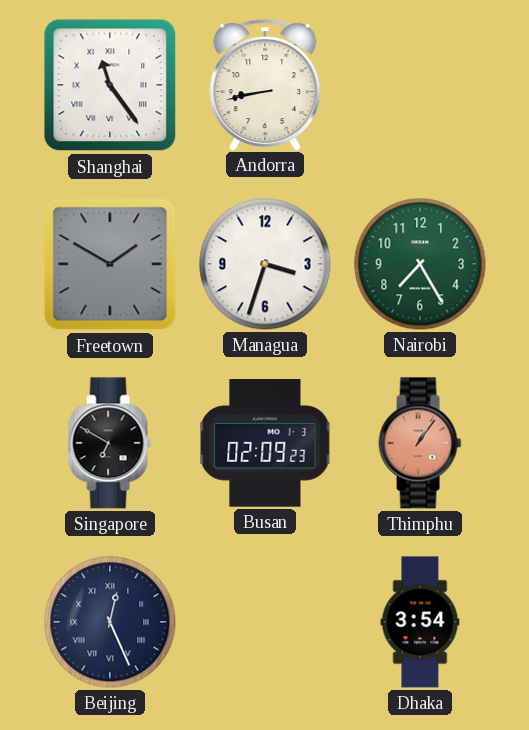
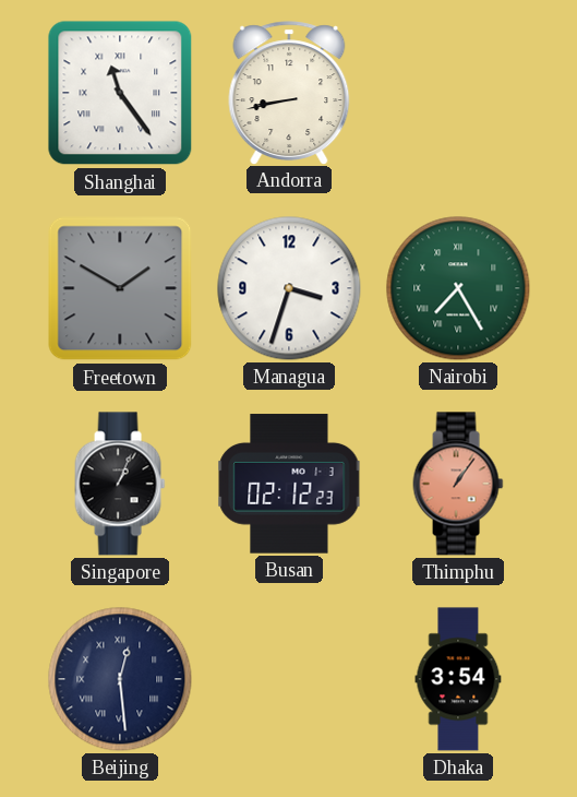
Nairobi numerals: Arabic -> Roman
Singapore: 6:50 -> 1:04
Busan: 02:09 -> 02:12
Beijing: 12:26 -> 12:29
